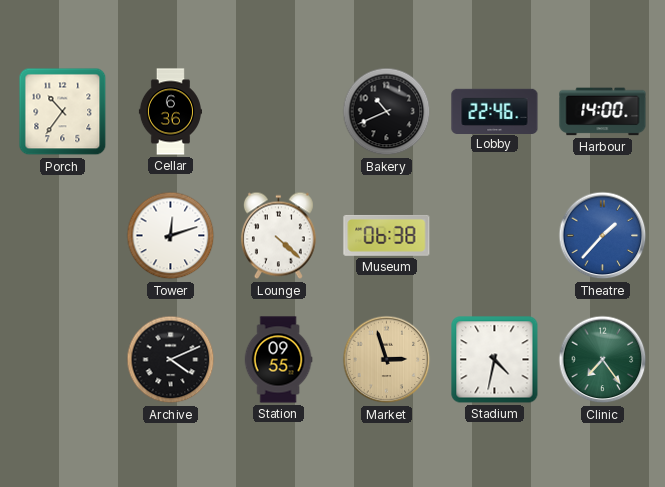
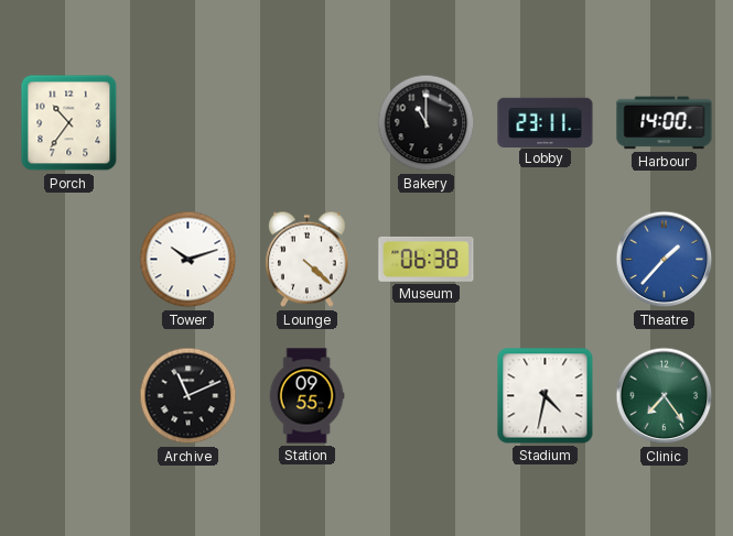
Cellar: 6:36 -> none
Bakery: 10:41 -> 11:00
Lobby: 22:46 -> 23:11
Tower: 12:12 -> 10:12
Archive: 4:11 -> 11:11
Market: 2:57 -> none
